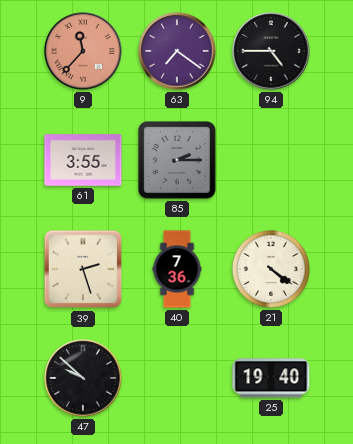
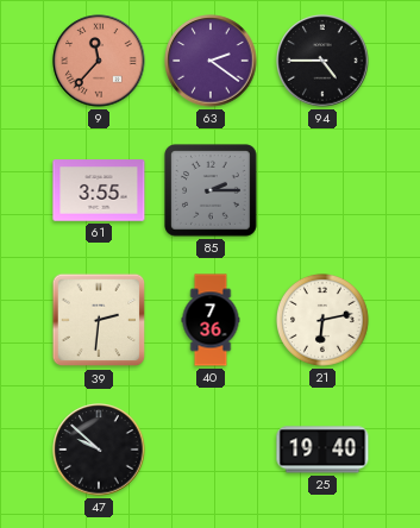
63: 7:21 -> 2:21
39: 2:27 -> 2:31
21: 4:21 -> 6:13
